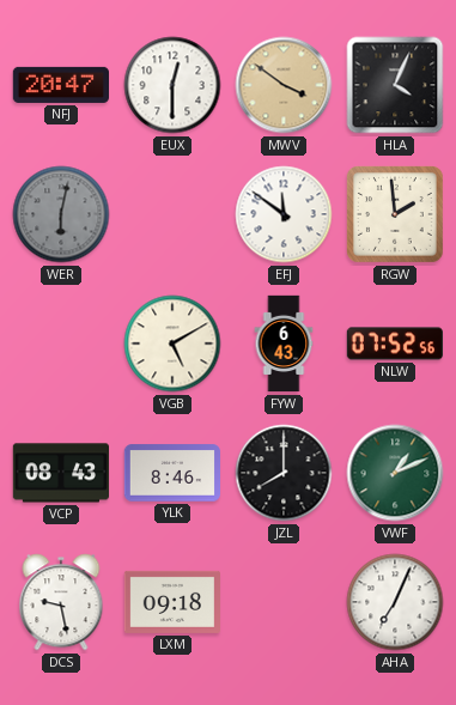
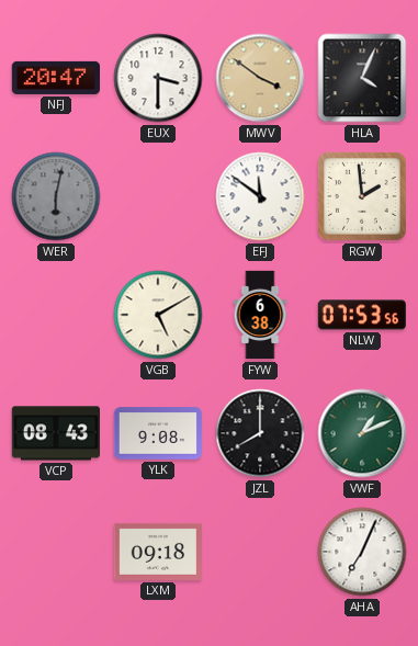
EUX: 12:30 -> 3:30
FYW: 6:43 -> 6:38
NLW: 07:52 -> 07:53
YLK: 8:46 -> 9:08
DCS: 9:28 -> none
